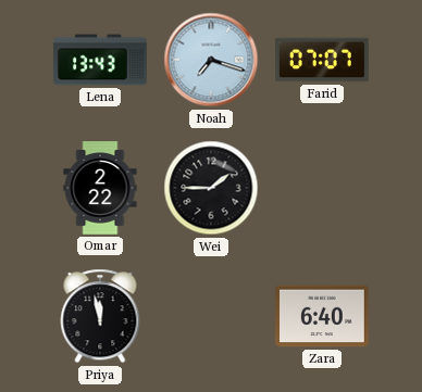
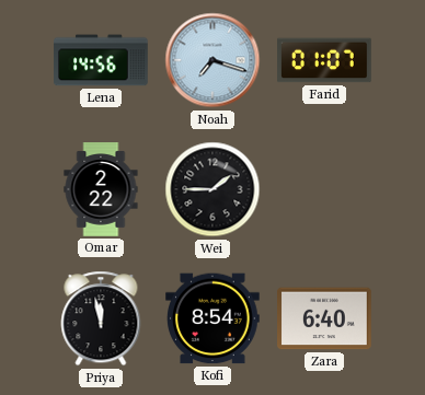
Lena: 13:43 -> 14:56
Farid: 07:07 -> 01:07
Kofi: none -> 8:54
